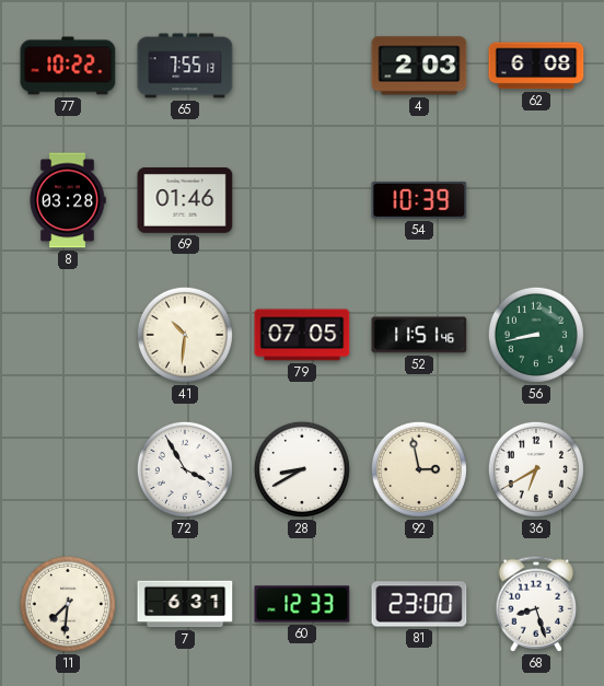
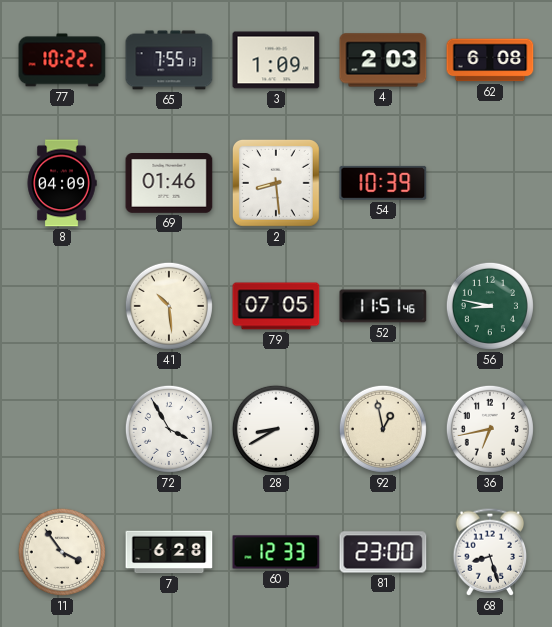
3: none -> 1:09
8: 03:28 -> 04:09
2: none -> 8:29
41: 10:31 -> 10:29
56: 8:43 -> 8:47
92: 2:58 -> 12:58
36: 6:40 -> 6:43
11: 7:31 -> 3:54
7: 6:31 -> 6:28
